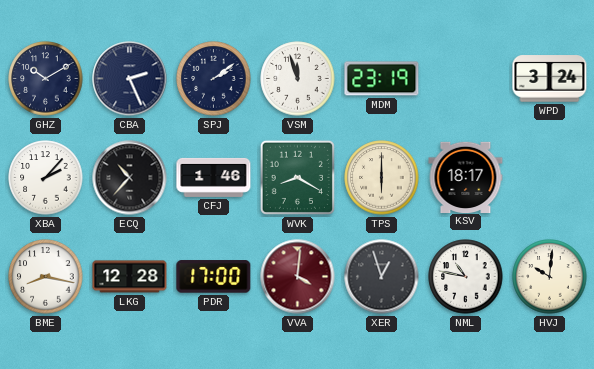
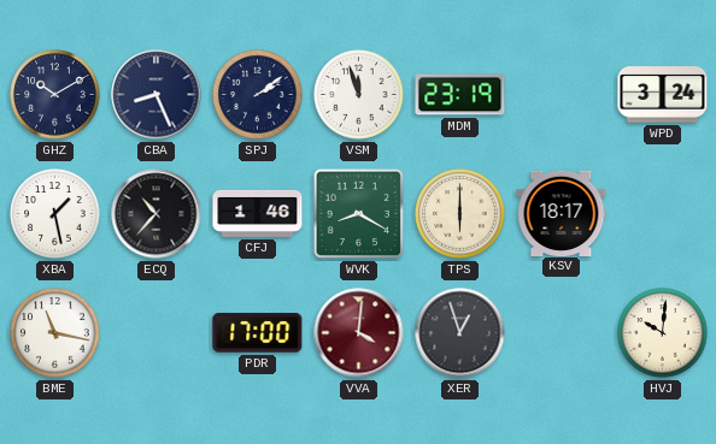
CBA: 2:26 -> 8:26
XBA: 2:07 -> 1:28
BME: 8:17 -> 11:17
LKG: 12:28 -> none
NML: 10:47 -> none
